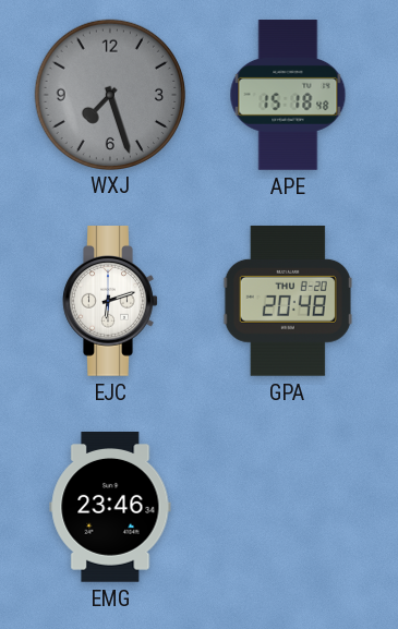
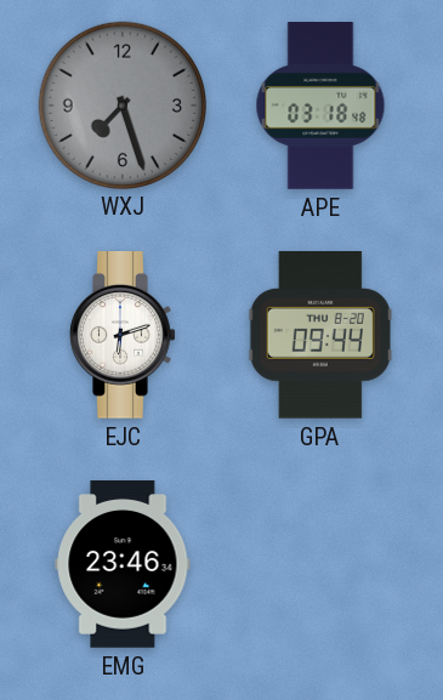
APE: 15:18 -> 03:18
GPA: 20:48 -> 09:44
